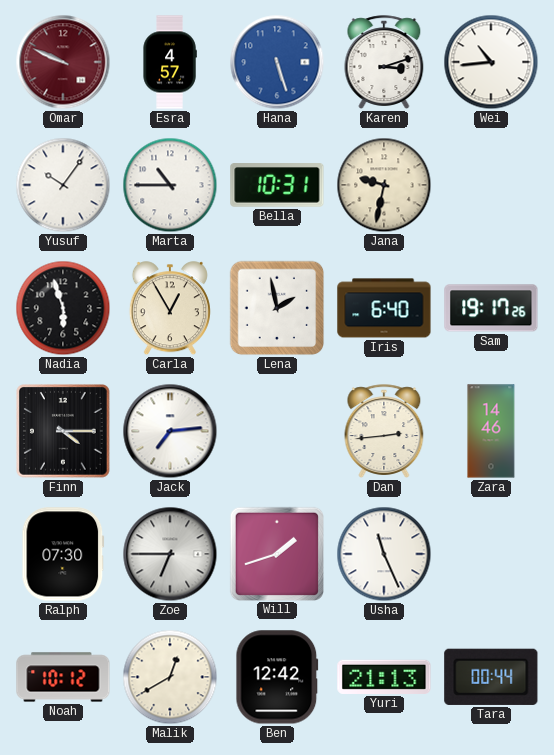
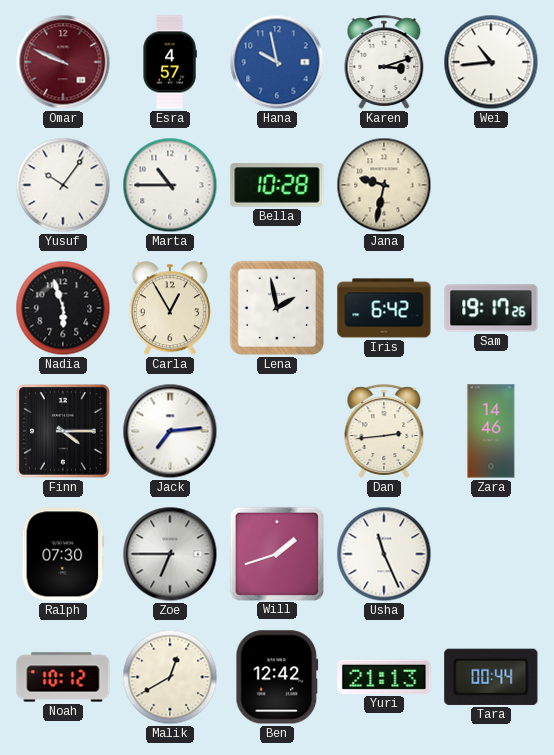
Hana: 5:27 -> 9:58
Bella: 10:31 -> 10:28
Iris: 6:40 -> 6:42
